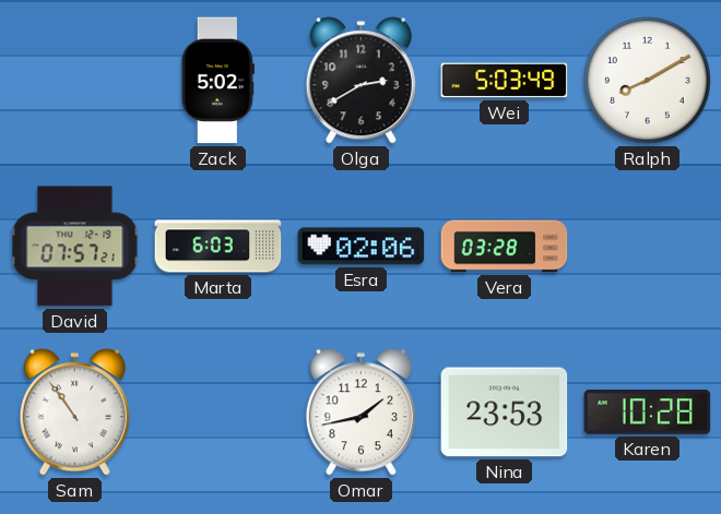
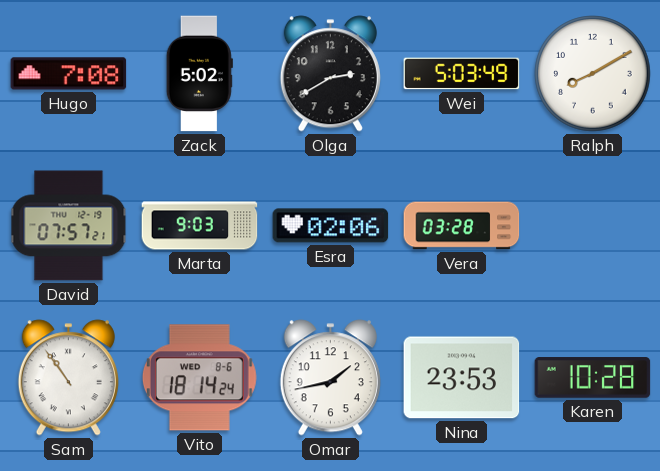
Hugo: none -> 7:08
Marta: 6:03 -> 9:03
Vito: none -> 18:14
